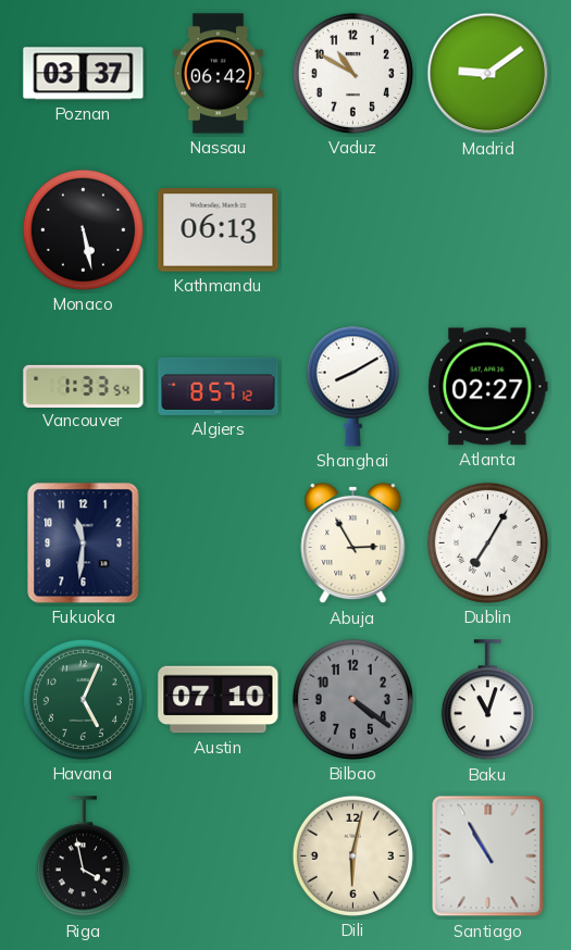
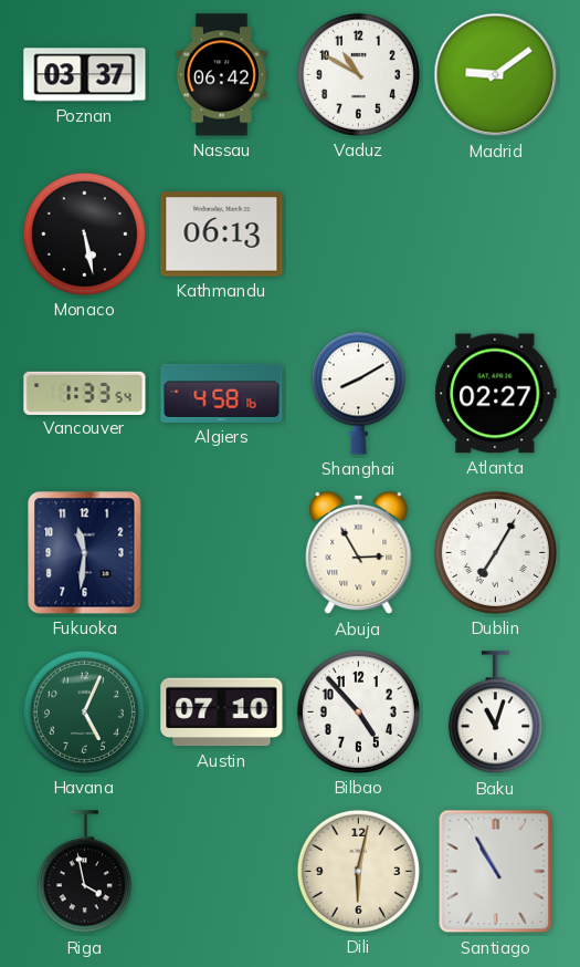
Algiers: 8:57 -> 4:58
Bilbao: 4:21 -> 4:53
Bilbao dial: grey -> white
